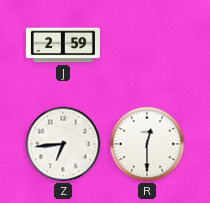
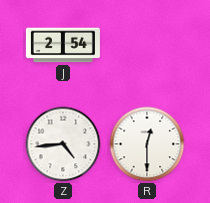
J: 2:59 -> 2:54
Z: 6:44 -> 4:44
